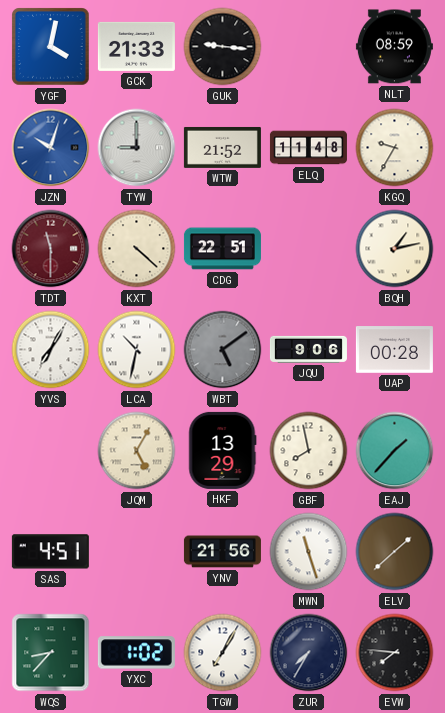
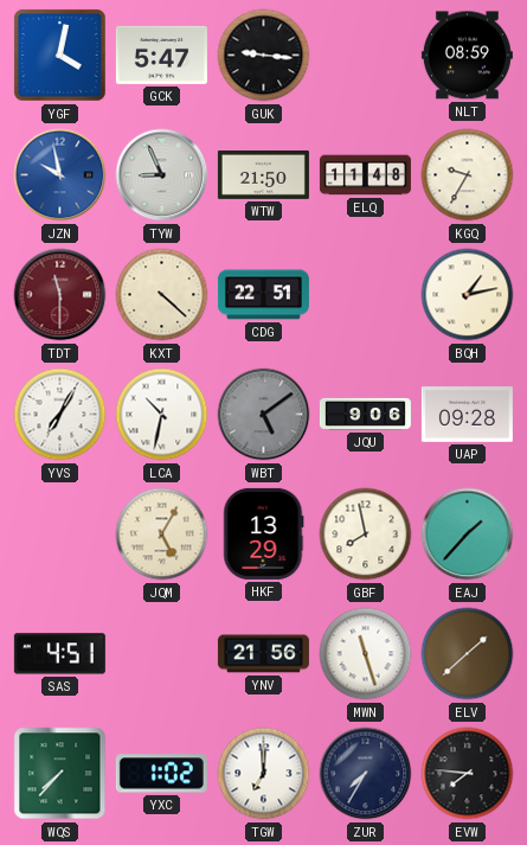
GCK: 21:33 -> 5:47
JZN: 10:03 -> 9:58
TYW: 9:00 -> 8:56
WTW: 21:52 -> 21:50
UAP: 00:28 -> 09:28
WQS: 8:37 -> 7:37
TGW: 7:05 -> 7:00
